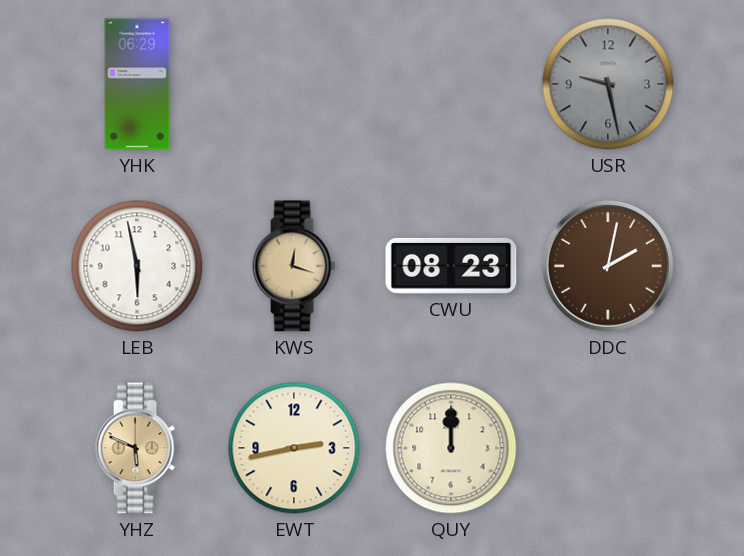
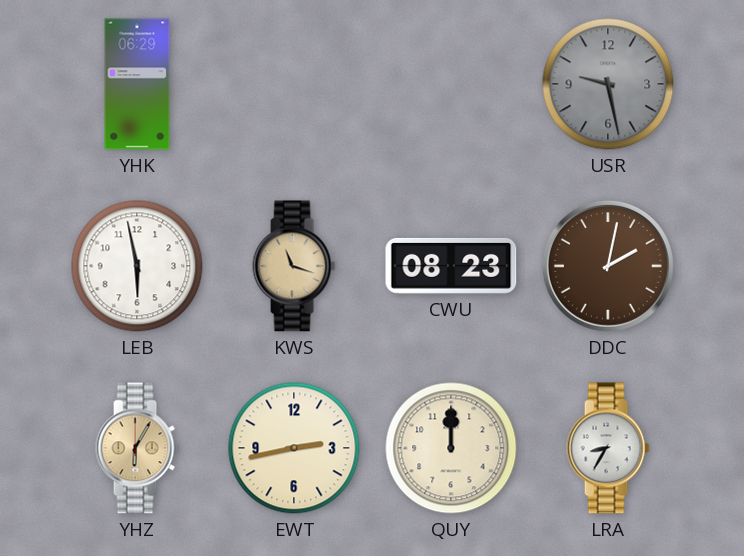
KWS: 12:18 -> 11:18
YHZ: 5:49 -> 6:05
LRA: none -> 8:35
